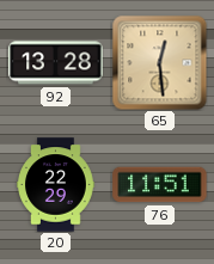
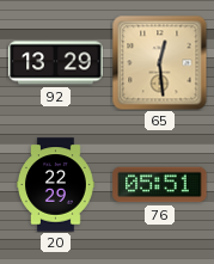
92: 13:28 -> 13:29
76: 11:51 -> 05:51
